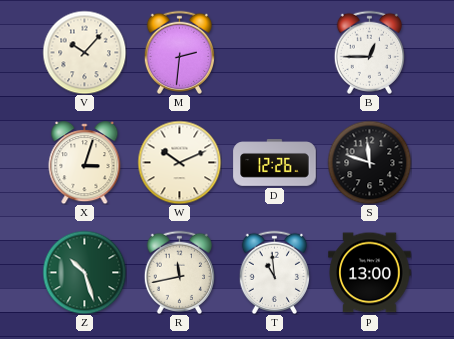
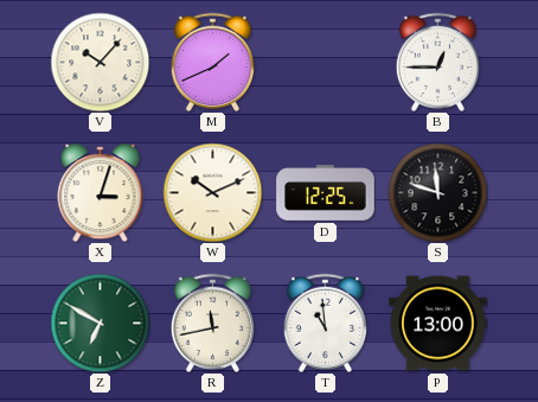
M: 2:31 -> 1:41
D: 12:26 -> 12:25
Z: 10:27 -> 6:50
